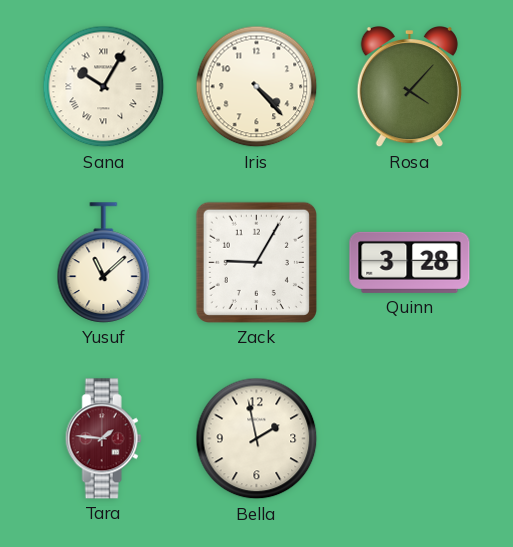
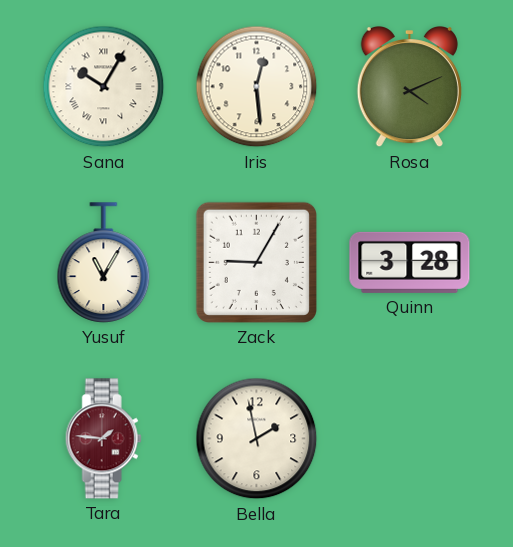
Iris: 4:23 -> 12:29
Rosa: 4:07 -> 4:11
Yusuf: 11:08 -> 11:05
